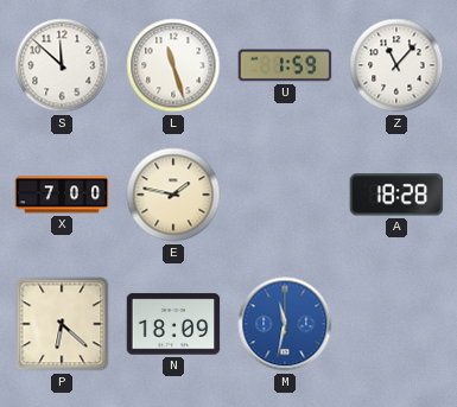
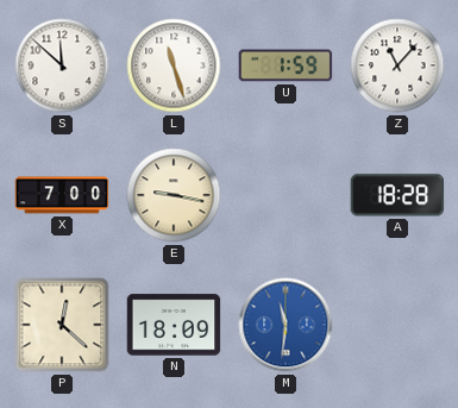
E: 1:47 -> 9:17
P: 6:22 -> 12:22
M: 11:32 -> 11:31
